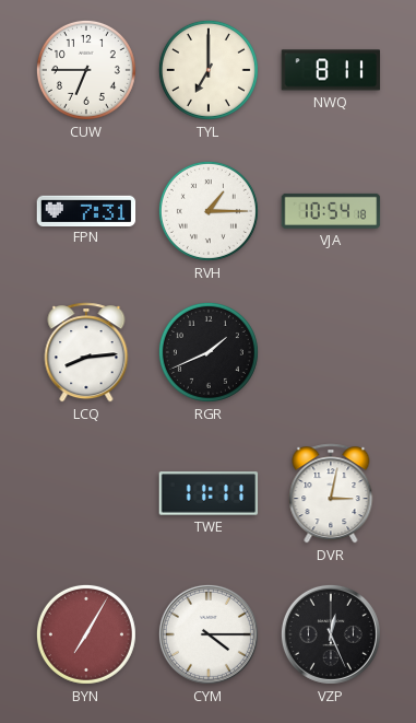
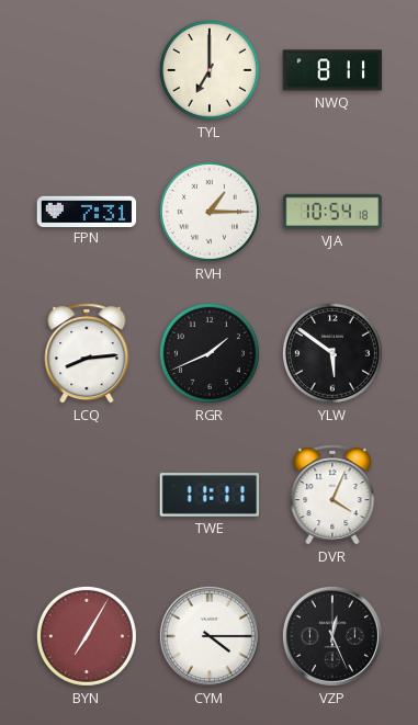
CUW: 6:45 -> none
YLW: none -> 5:51
DVR: 3:02 -> 4:04
